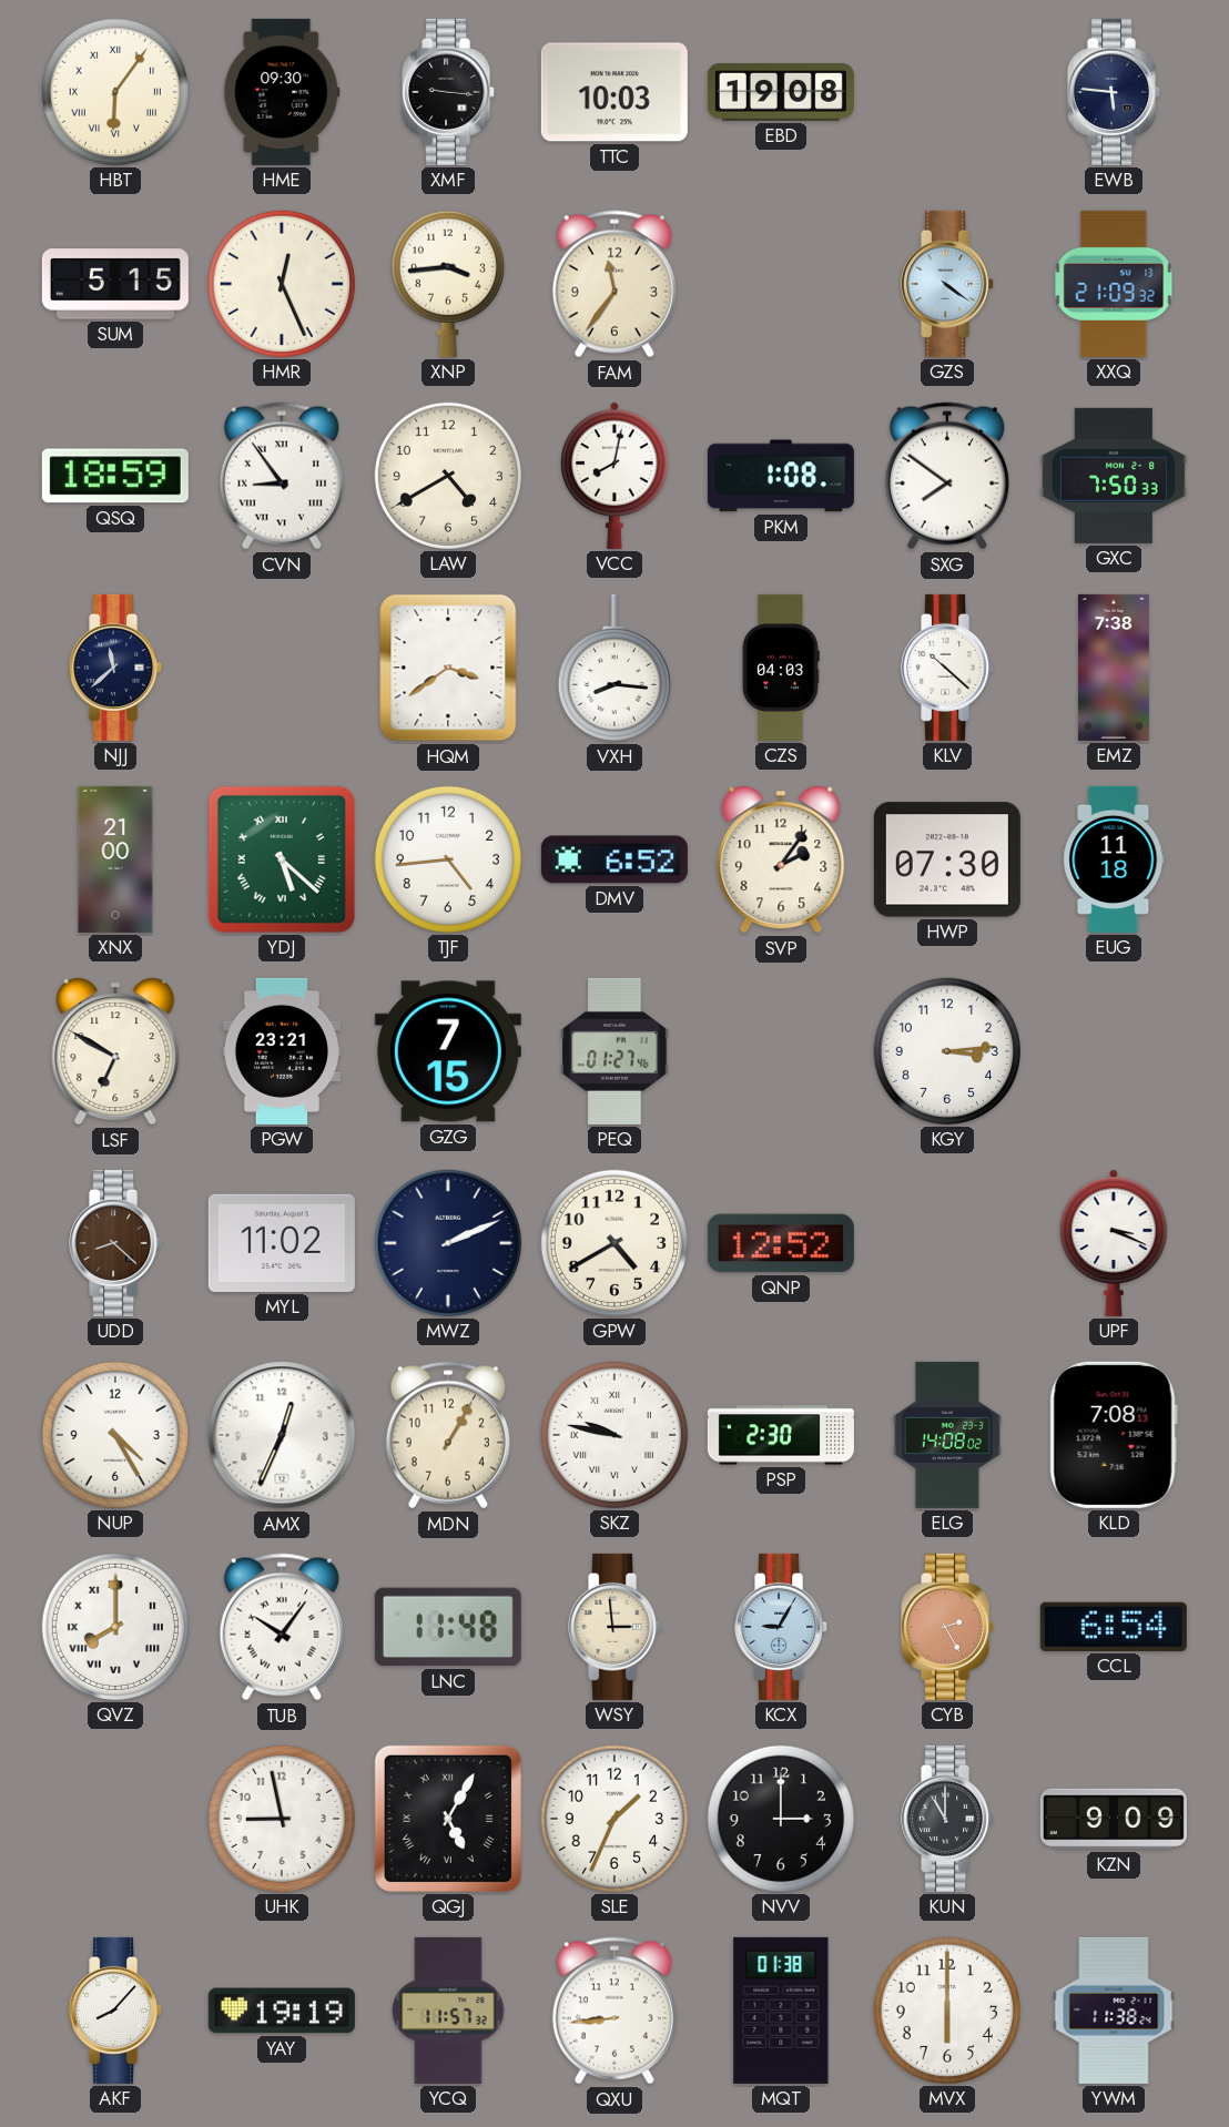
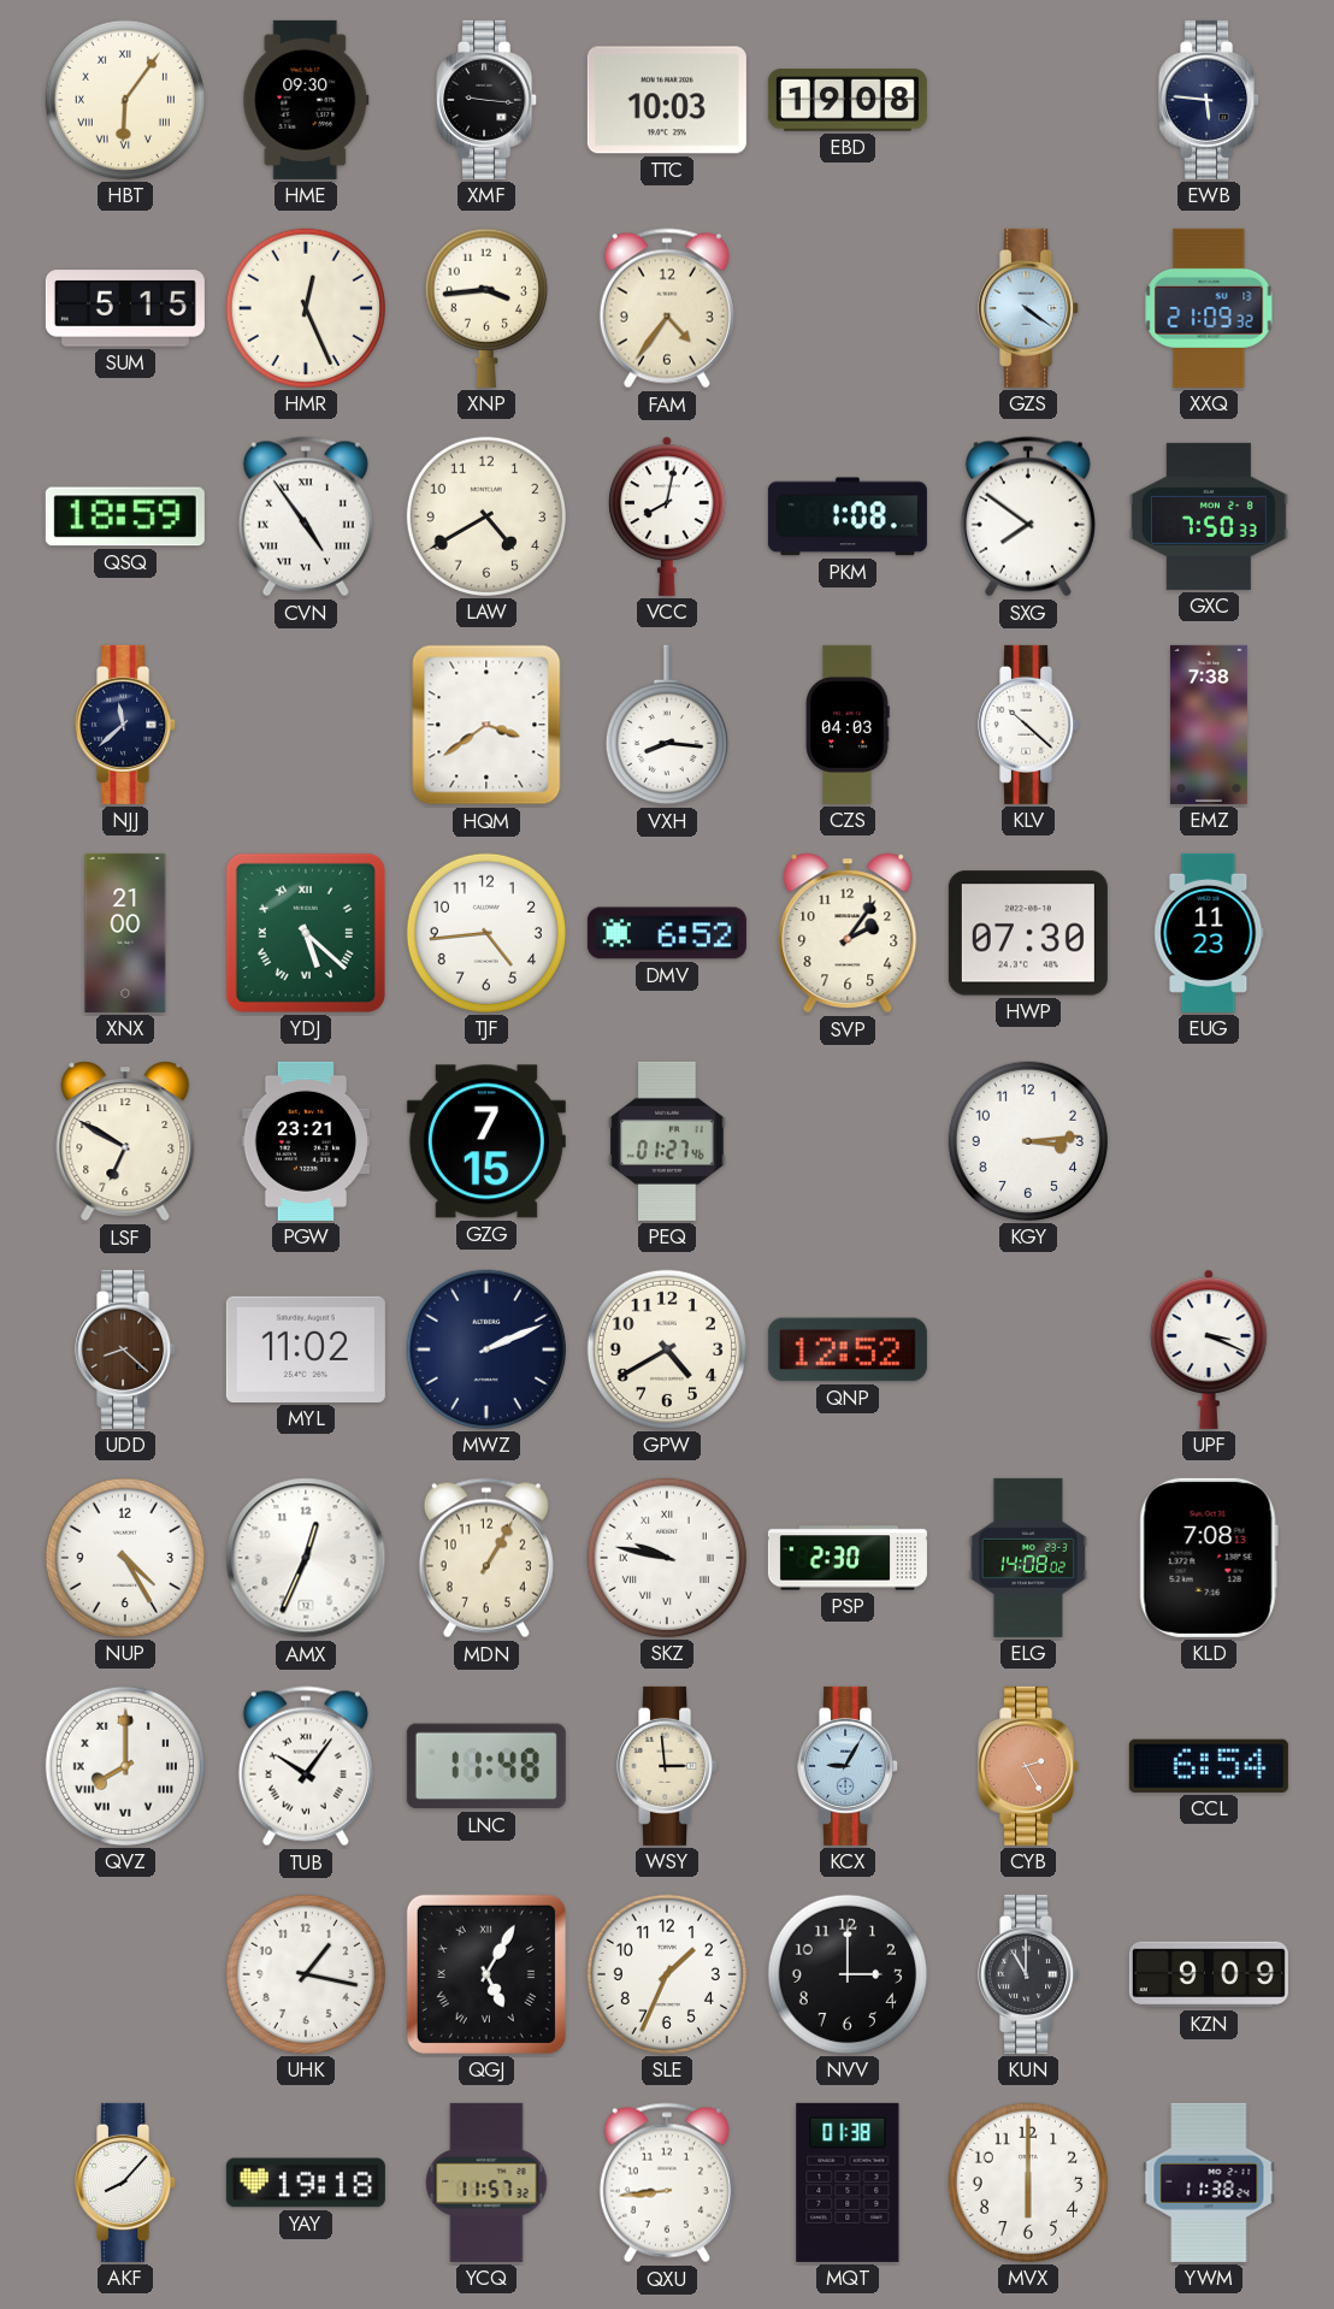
FAM: 11:36 -> 4:36
CVN: 8:54 -> 4:54
EUG: 11:18 -> 11:23
UHK: 8:58 -> 1:17
YAY: 19:19 -> 19:18
